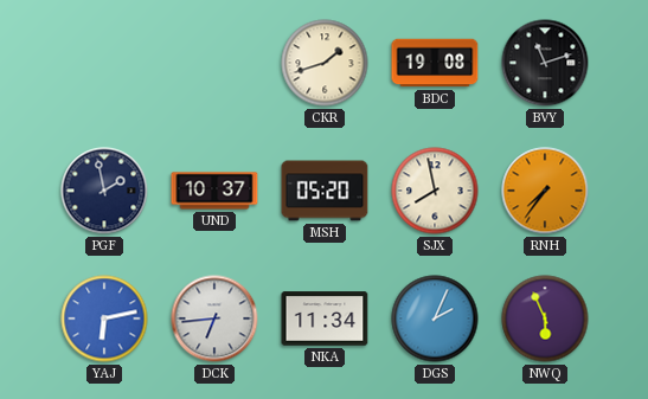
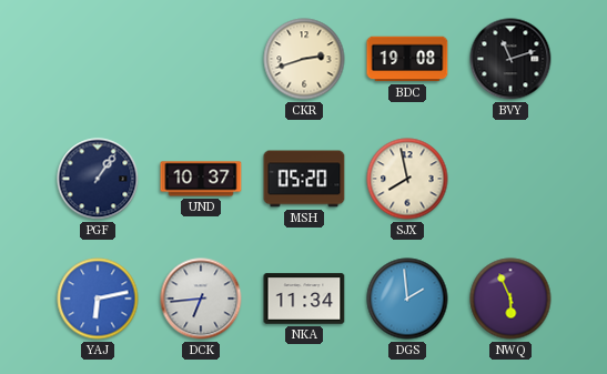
CKR: 1:42 -> 2:42
PGF: 1:58 -> 1:06
RNH: 7:36 -> none
DGS: 2:04 -> 1:59
